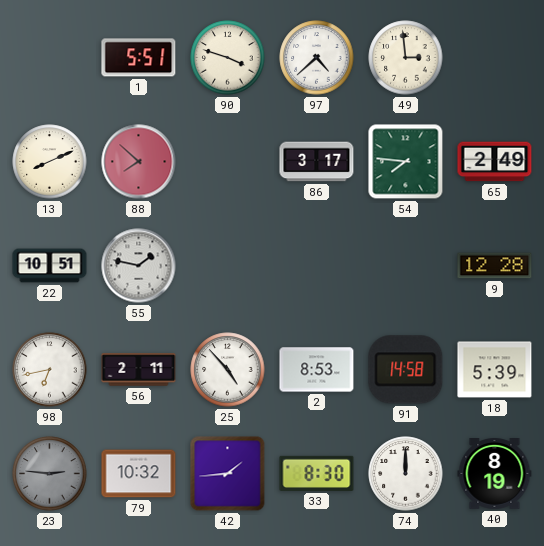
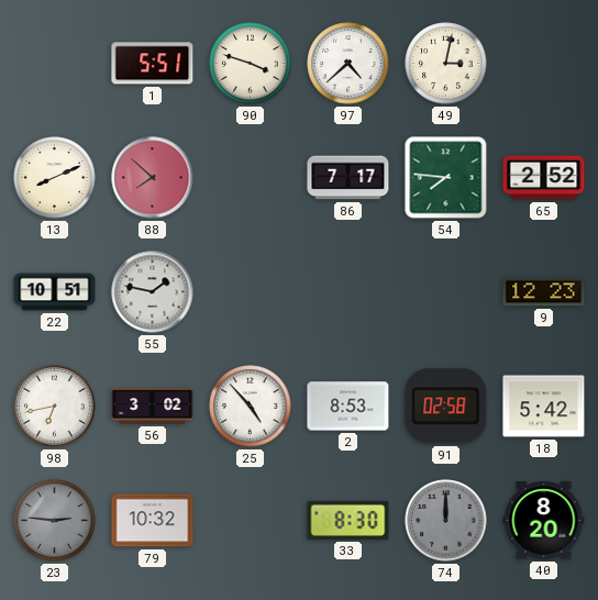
49: 2:59 -> 3:02
86: 3:17 -> 7:17
65: 2:49 -> 2:52
9: 12:28 -> 12:23
56: 2:11 -> 3:02
91: 14:58 -> 02:58
18: 5:39 -> 5:42
42: 1:44 -> none
74 dial: white -> grey
40: 8:19 -> 8:20
